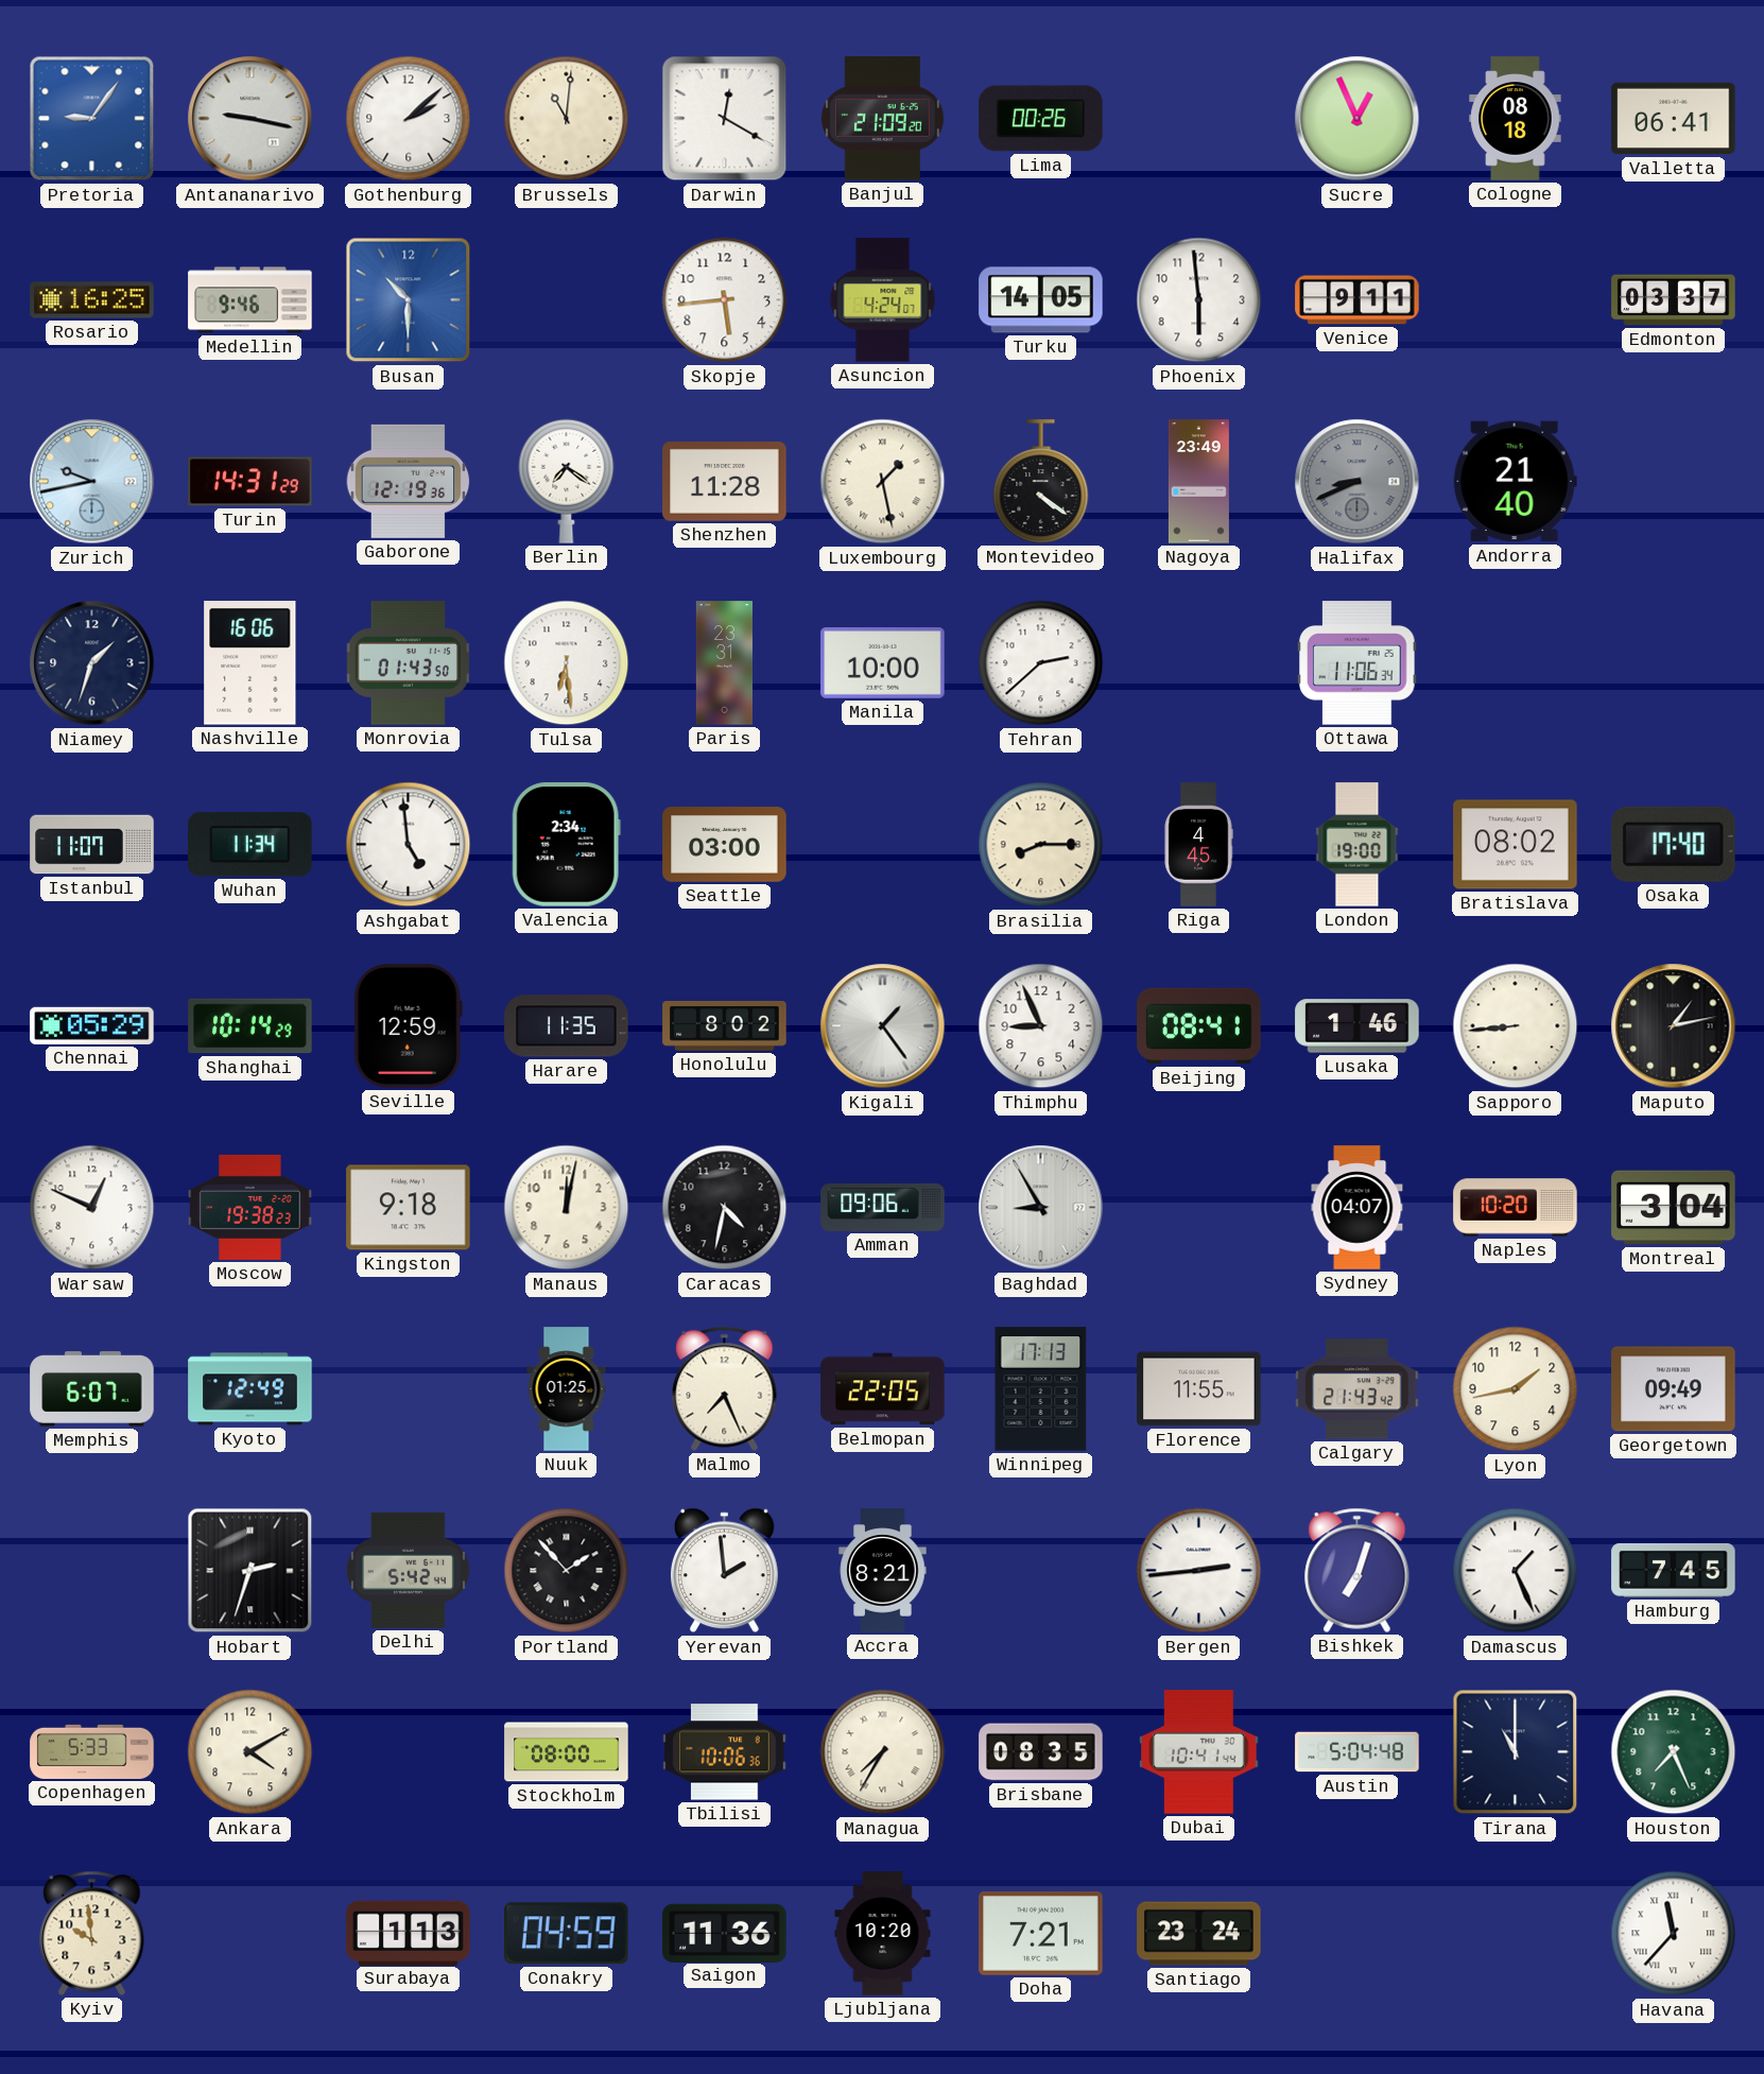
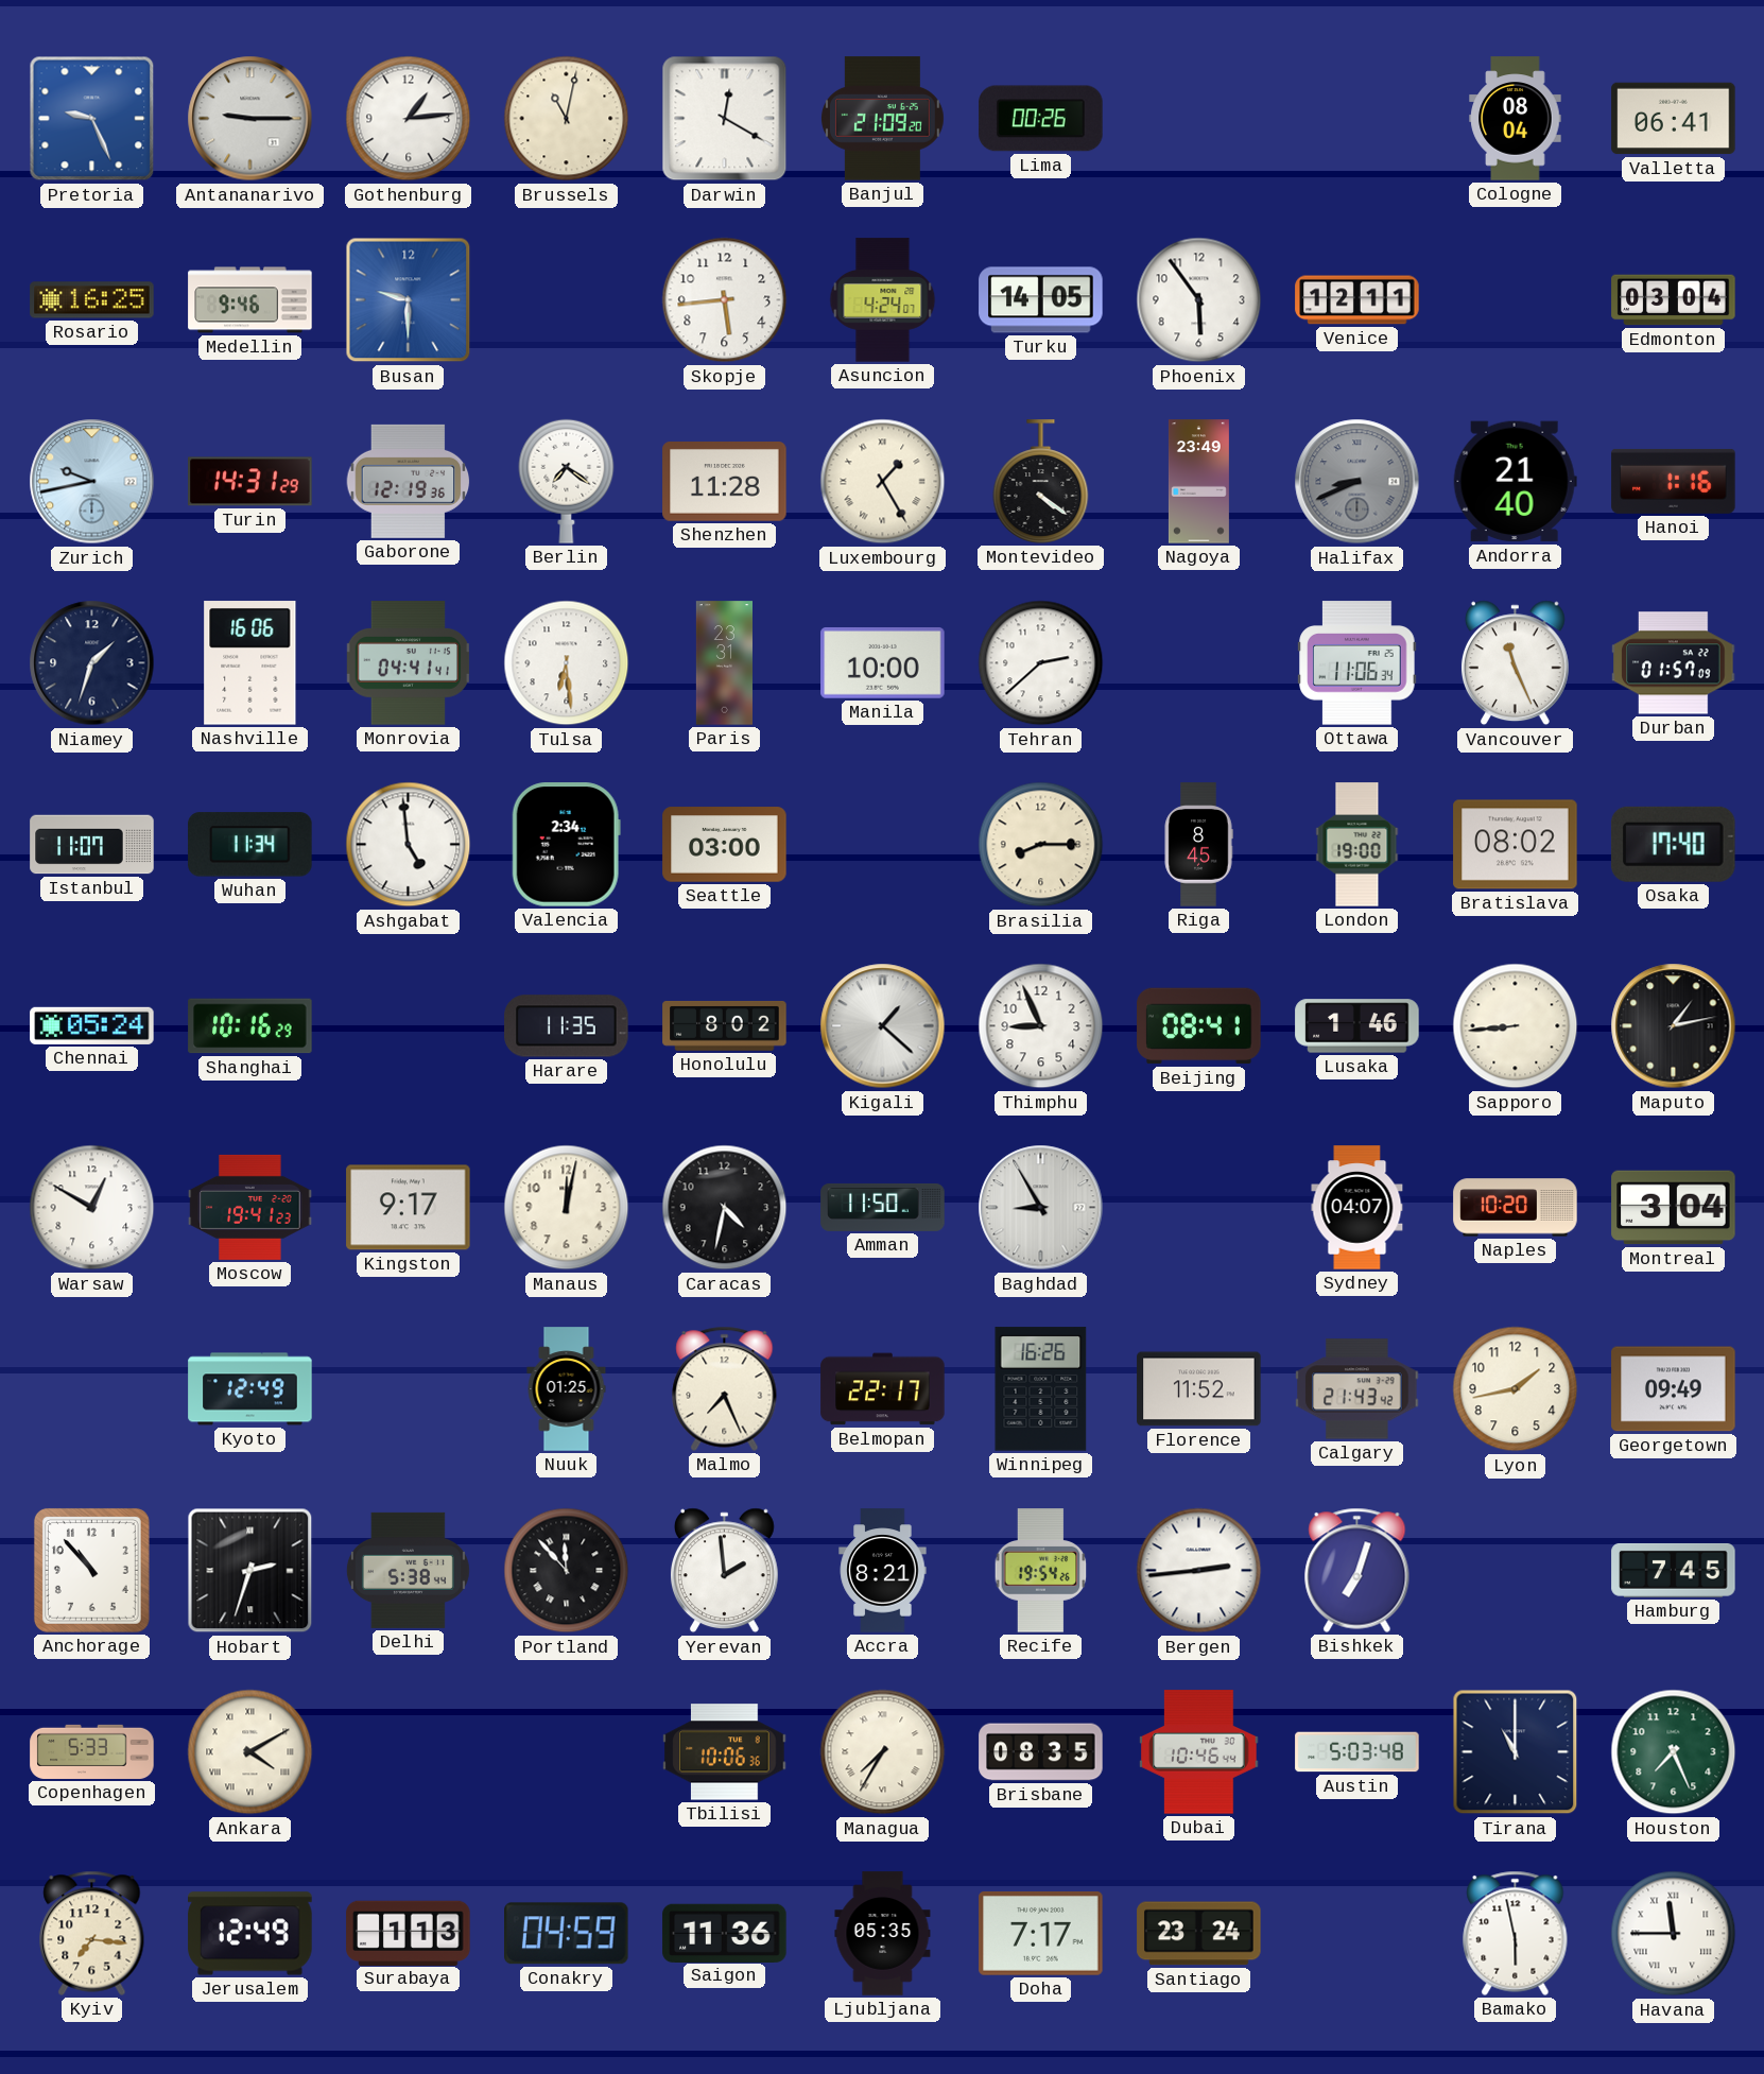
Pretoria: 9:06 -> 9:26
Antananarivo: 9:17 -> 9:15
Gothenburg: 2:08 -> 1:14
Brussels: 11:01 -> 11:02
Sucre: 12:56 -> none
Cologne: 08:18 -> 08:04
Busan: 10:30 -> 9:30
Phoenix: 5:59 -> 5:54
Venice: 9:11 -> 12:11
Edmonton: 03:37 -> 03:04
Luxembourg: 1:28 -> 1:25
Hanoi: none -> 1:16
Monrovia: 01:43 -> 04:41
Vancouver: none -> 11:26
Durban: none -> 01:57
Riga: 4:45 -> 8:45
Chennai: 05:29 -> 05:24
Shanghai: 10:14 -> 10:16
Seville: 12:59 -> none
Kigali: 1:24 -> 1:22
Warsaw: 12:49 -> 12:50
Moscow: 19:38 -> 19:41
Kingston: 9:18 -> 9:17
Amman: 09:06 -> 11:50
Memphis: 6:07 -> none
Belmopan: 22:05 -> 22:17
Winnipeg: 17:13 -> 16:26
Florence: 11:55 -> 11:52
Anchorage: none -> 10:53
Delhi: 5:42 -> 5:38
Portland: 1:53 -> 11:53
Recife: none -> 19:54
Damascus: 1:26 -> none
Ankara numerals: Arabic -> Roman
Stockholm: 08:00 -> none
Dubai: 10:41 -> 10:46
Austin: 5:04 -> 5:03
Kyiv: 9:59 -> 7:16
Jerusalem: none -> 12:49
Ljubljana: 10:20 -> 05:35
Doha: 7:21 -> 7:17
Bamako: none -> 5:58
Havana: 11:37 -> 11:45
